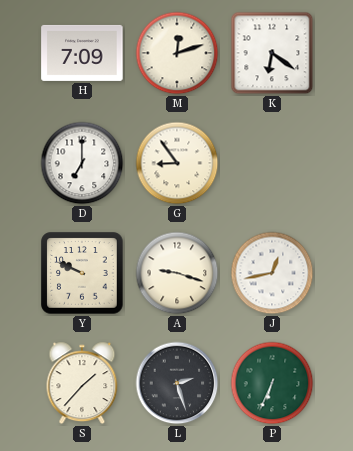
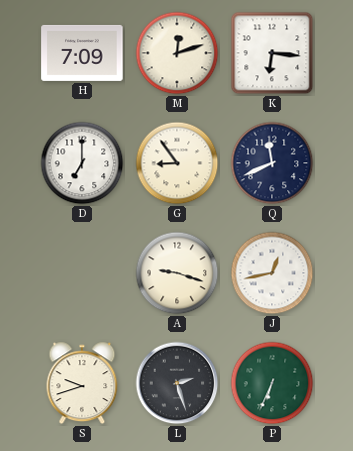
K: 6:21 -> 6:16
Q: none -> 11:41
Y: 9:49 -> none
S: 1:37 -> 9:42
